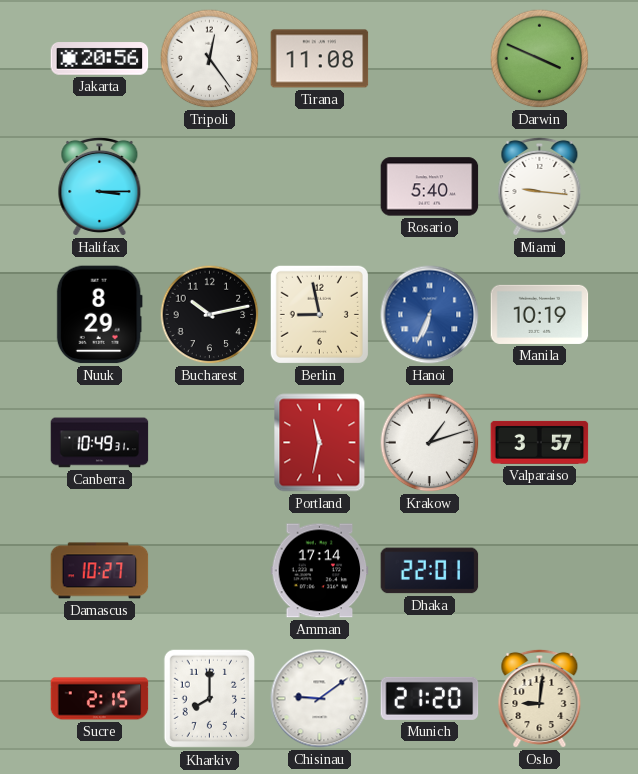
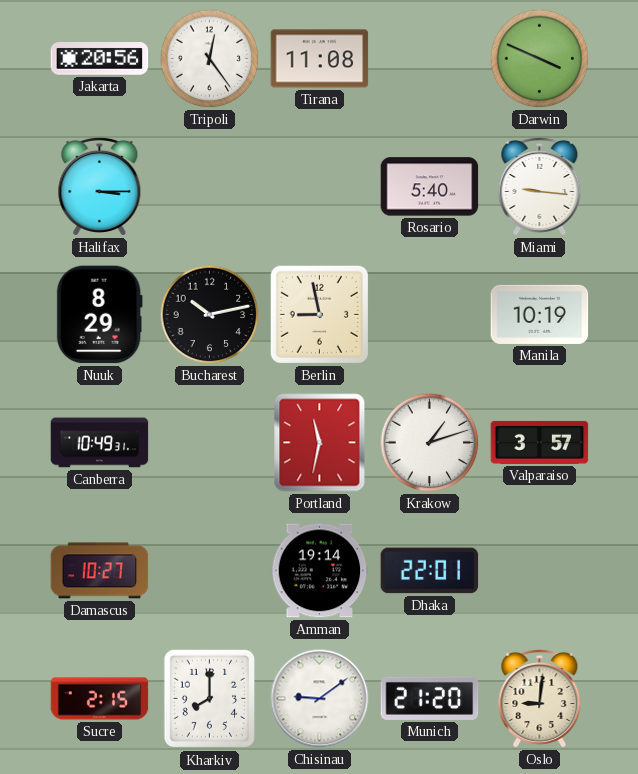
Hanoi: 6:34 -> none
Amman: 17:14 -> 19:14
